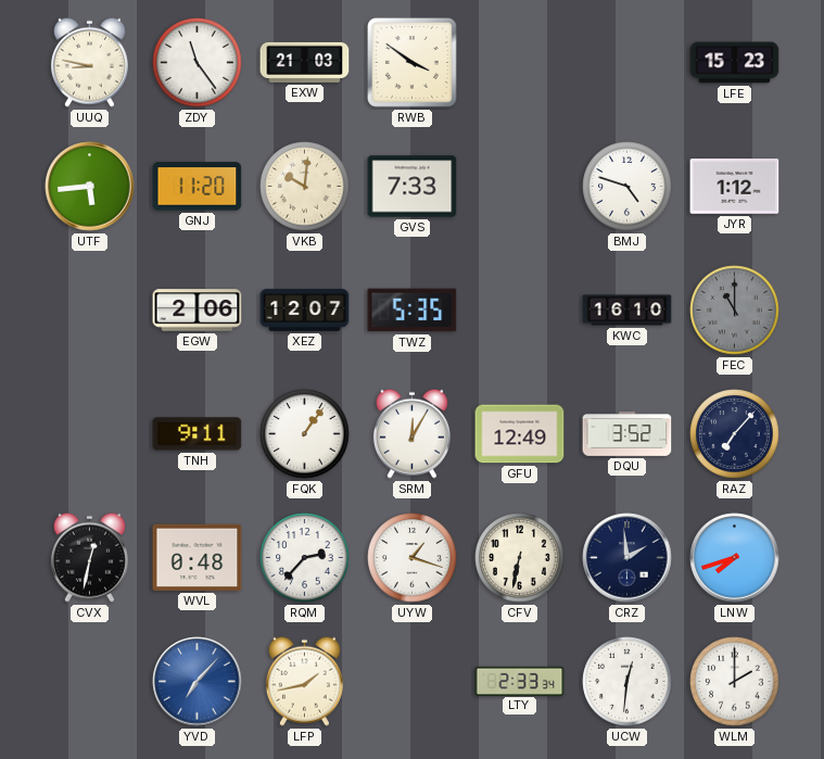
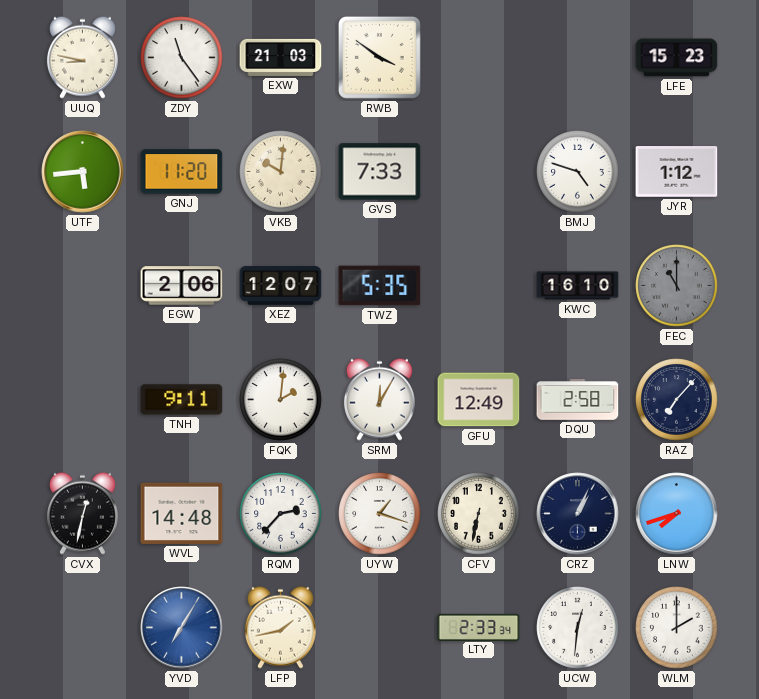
FQK: 1:06 -> 2:01
DQU: 3:52 -> 2:58
WVL: 0:48 -> 14:48
CRZ: 1:59 -> 1:04
YVD: 7:07 -> 7:05
